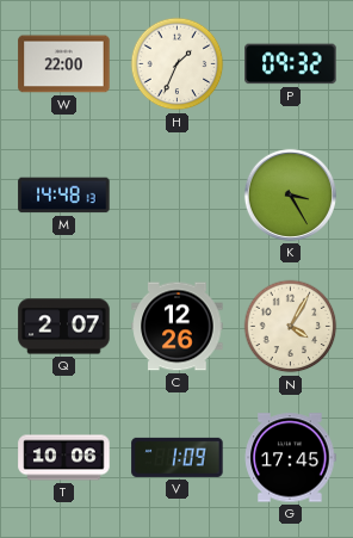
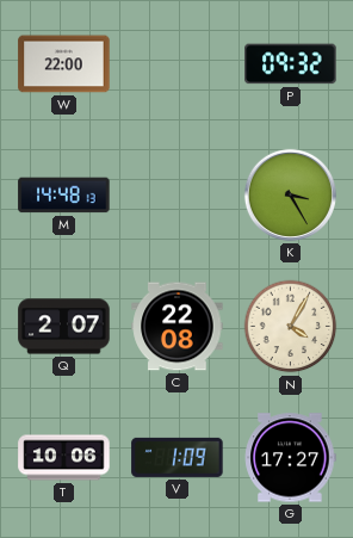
H: 1:34 -> none
C: 12:26 -> 22:08
G: 17:45 -> 17:27
